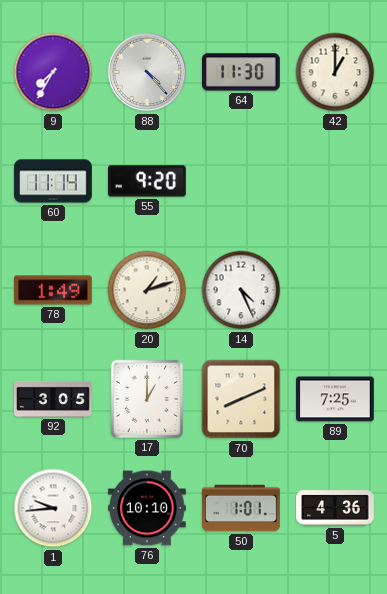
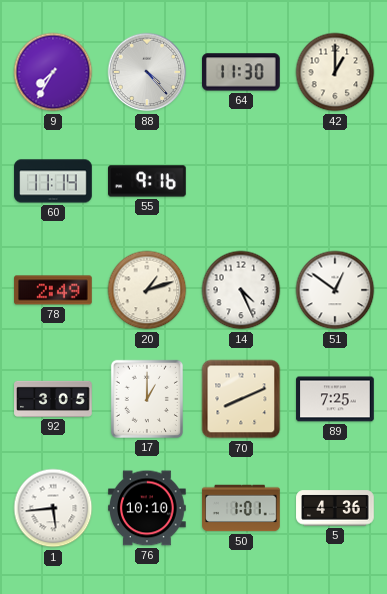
55: 9:20 -> 9:16
78: 1:49 -> 2:49
51: none -> 12:51
1: 9:44 -> 5:44
